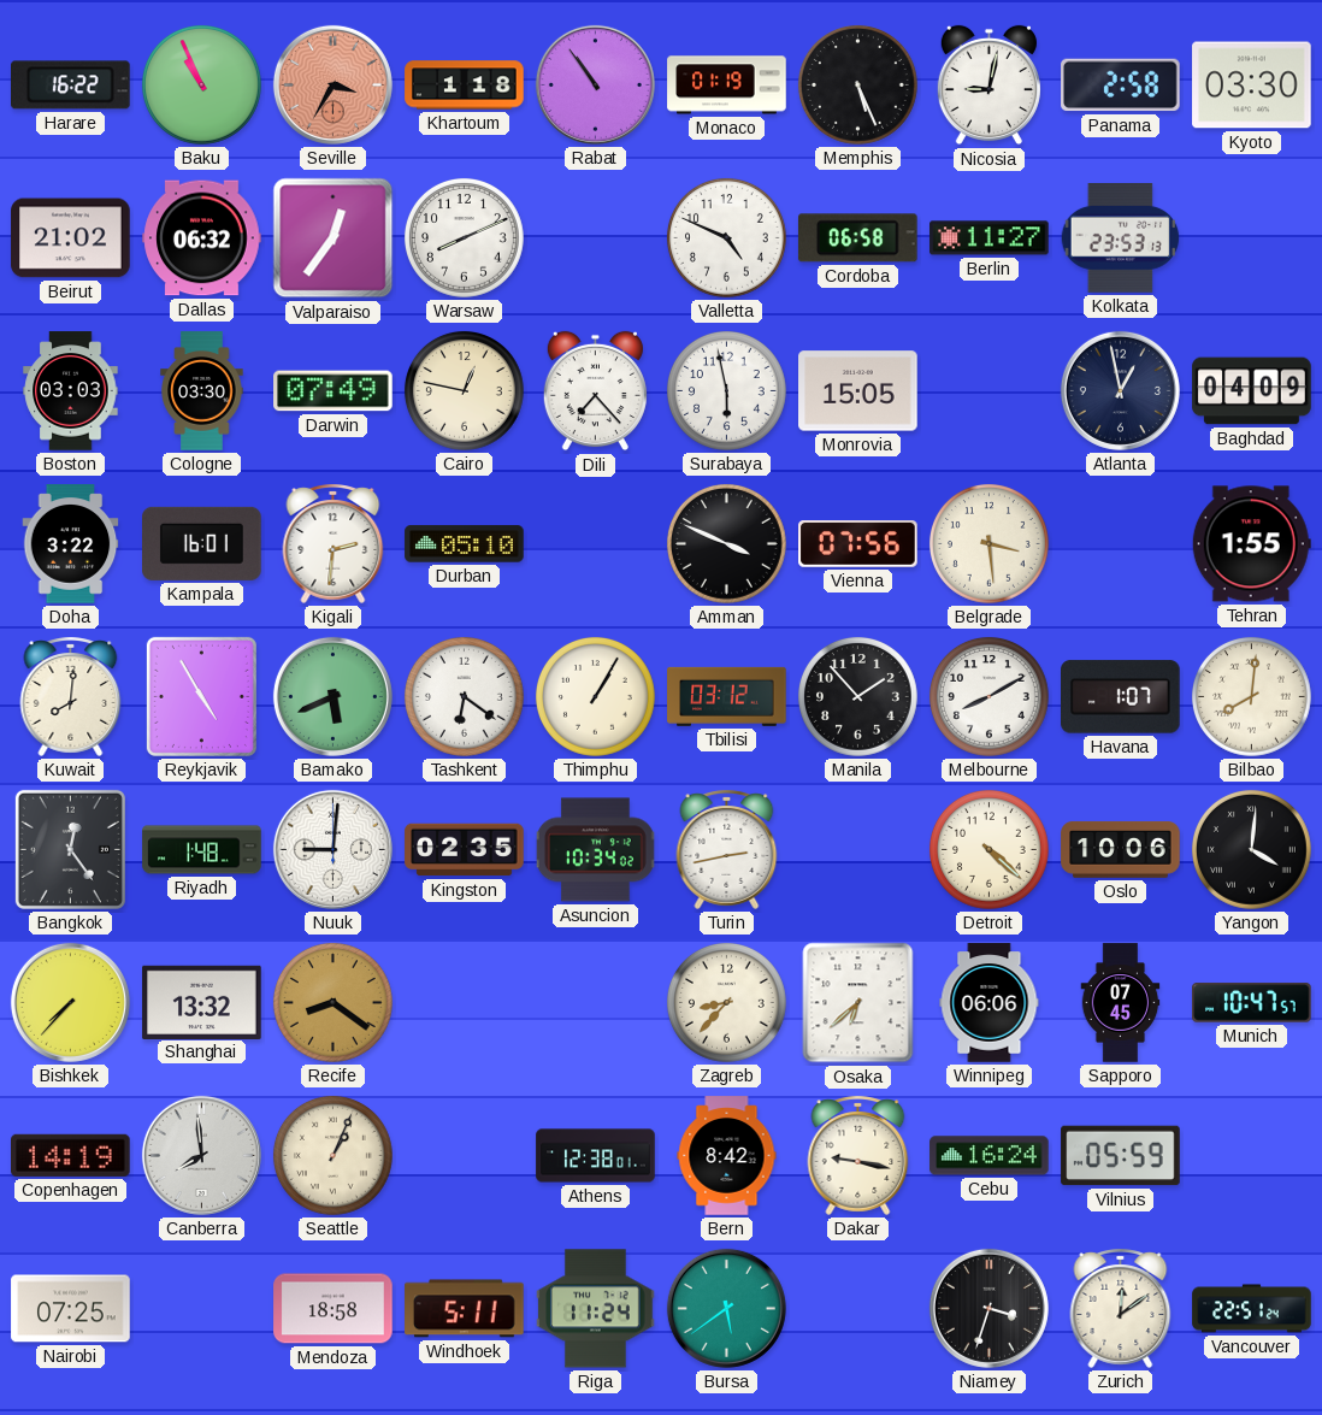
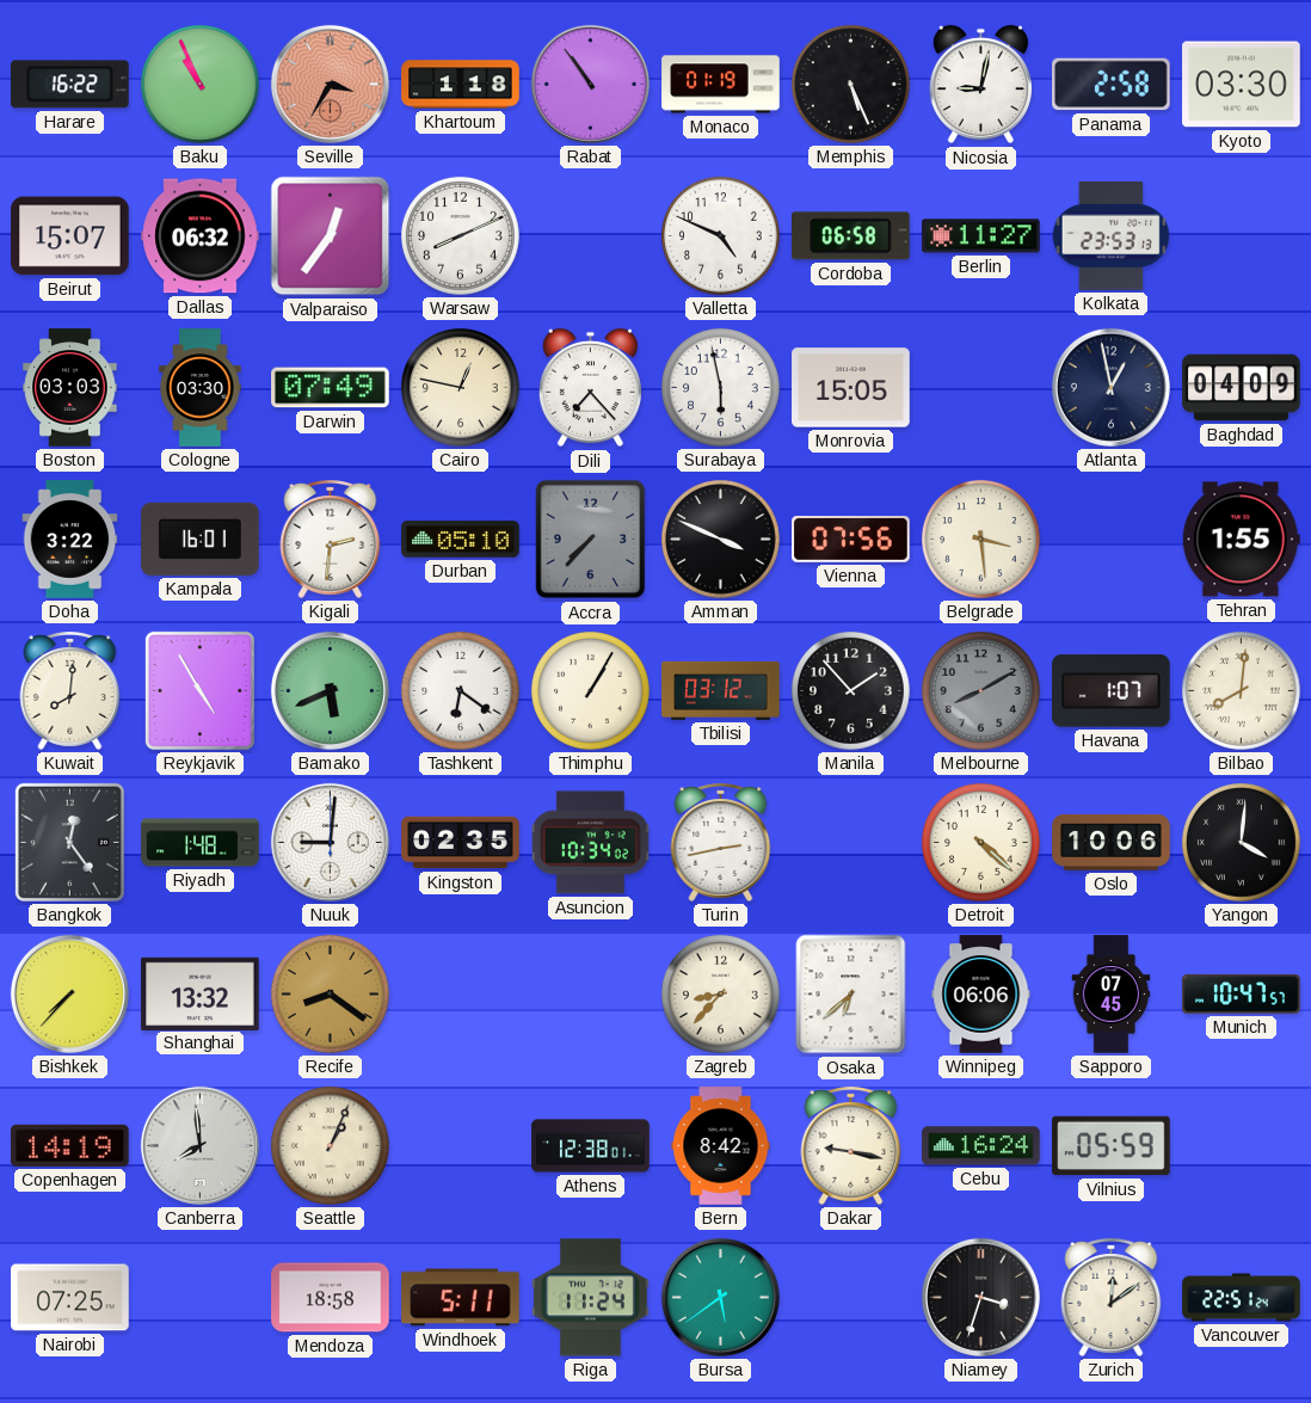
Beirut: 21:02 -> 15:07
Accra: none -> 7:37
Melbourne dial: white -> grey
